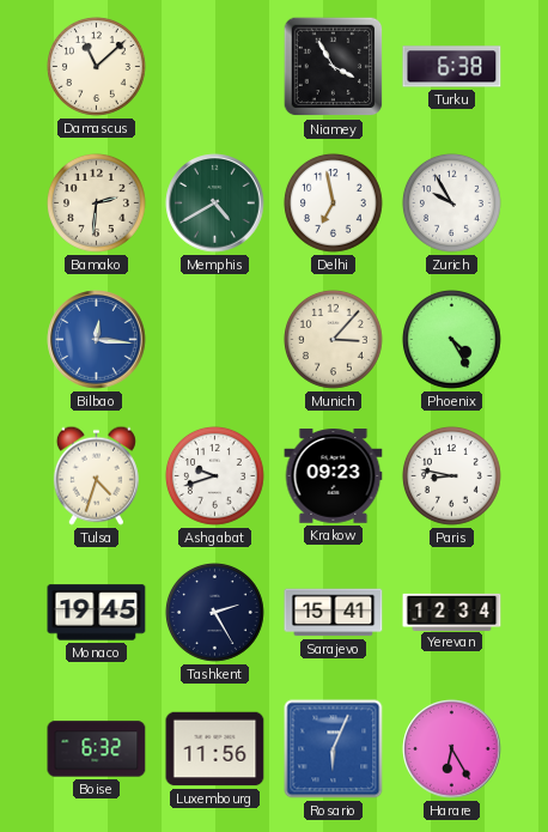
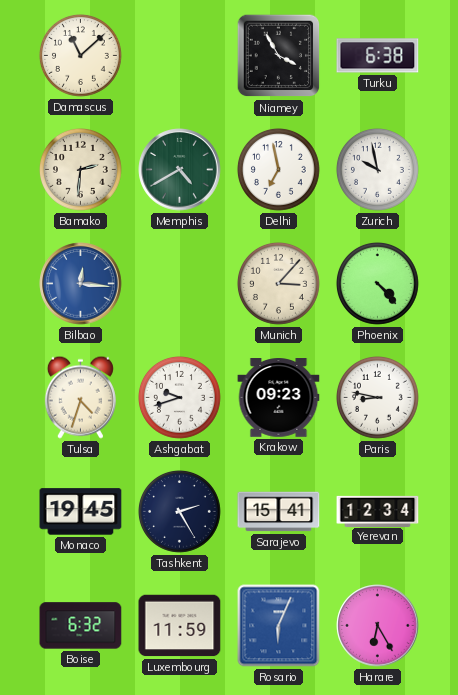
Zurich: 9:55 -> 9:58
Phoenix: 4:25 -> 4:23
Luxembourg: 11:56 -> 11:59
